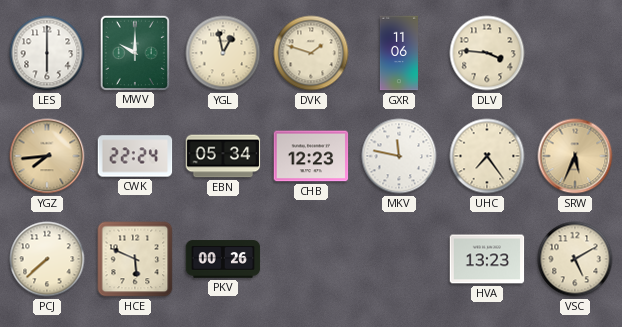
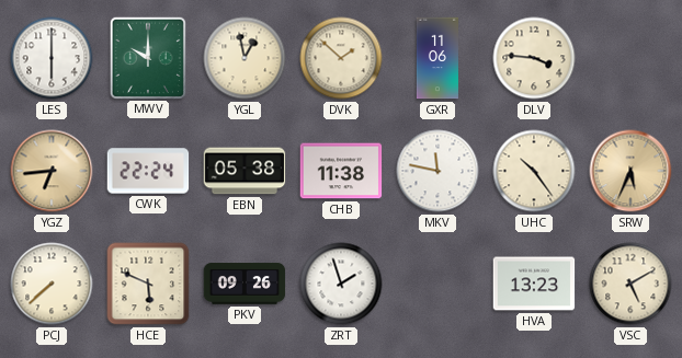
DVK: 1:48 -> 1:52
YGZ: 7:44 -> 6:44
EBN: 05:34 -> 05:38
CHB: 12:23 -> 11:38
UHC: 7:24 -> 10:24
PKV: 00:26 -> 09:26
ZRT: none -> 1:57
